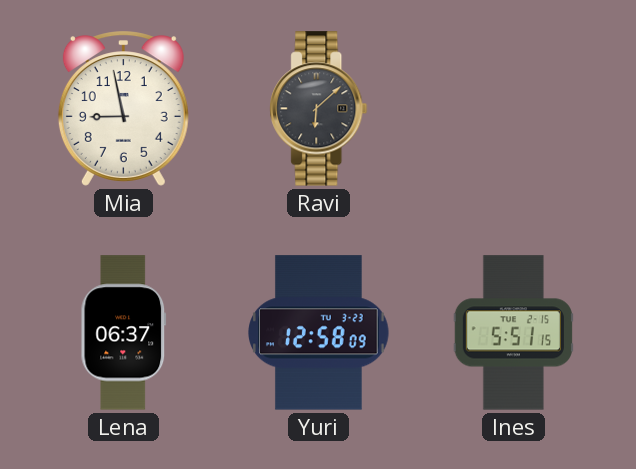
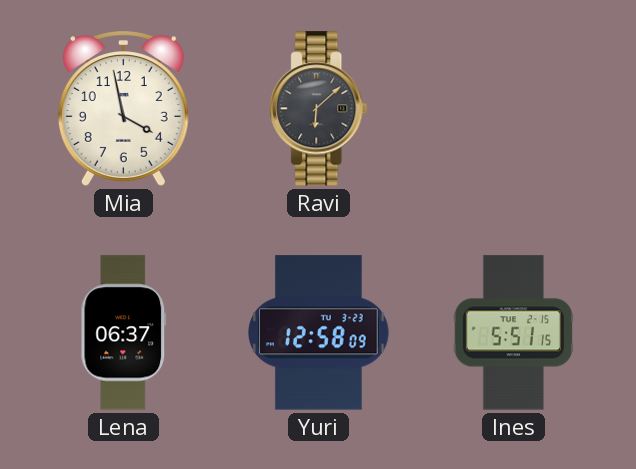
Mia: 8:58 -> 3:58
